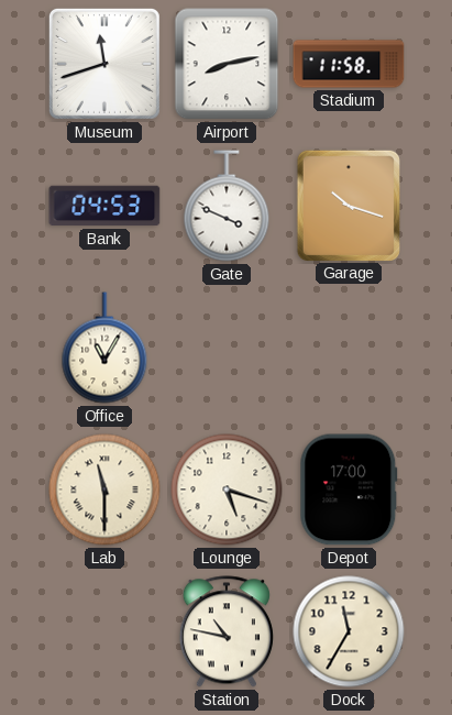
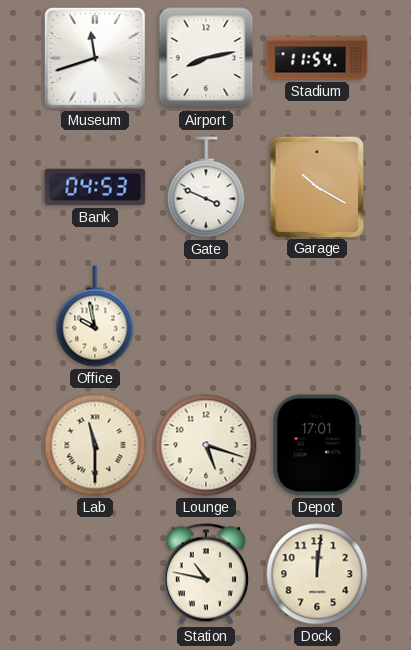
Stadium: 11:58 -> 11:54
Garage: 10:18 -> 10:20
Office: 11:05 -> 9:58
Depot: 17:00 -> 17:01
Dock: 11:35 -> 12:01
